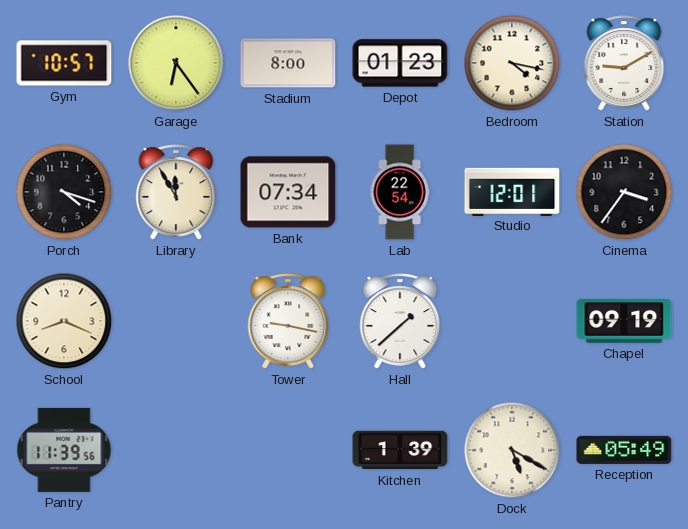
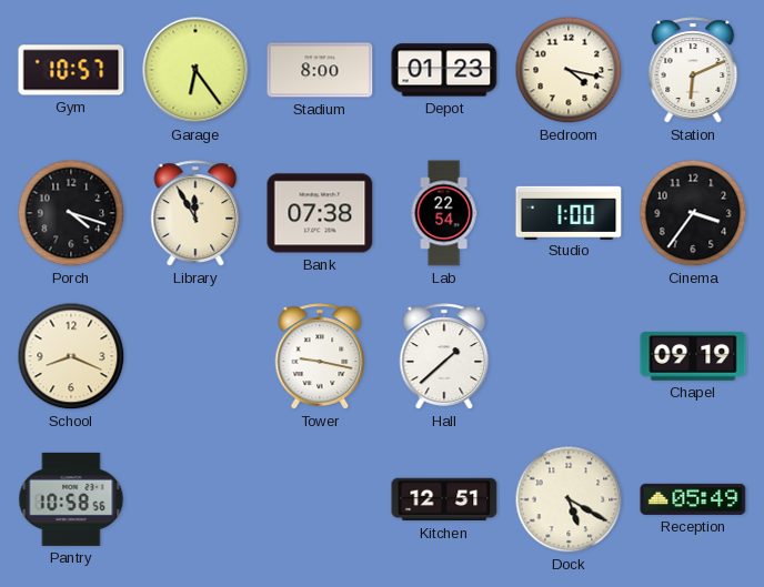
Station: 9:10 -> 6:11
Bank: 07:34 -> 07:38
Studio: 12:01 -> 1:00
Pantry: 11:39 -> 10:58
Kitchen: 1:39 -> 12:51
